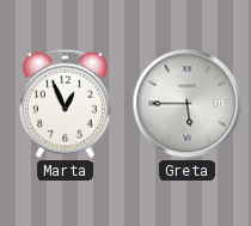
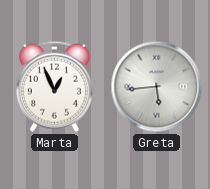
Greta: 5:45 -> 5:44
